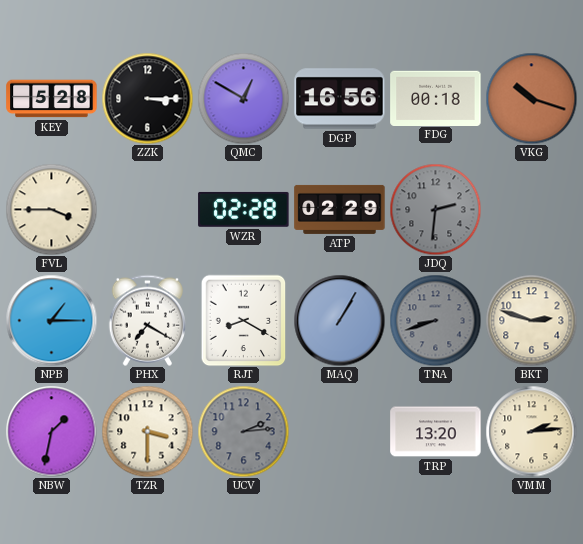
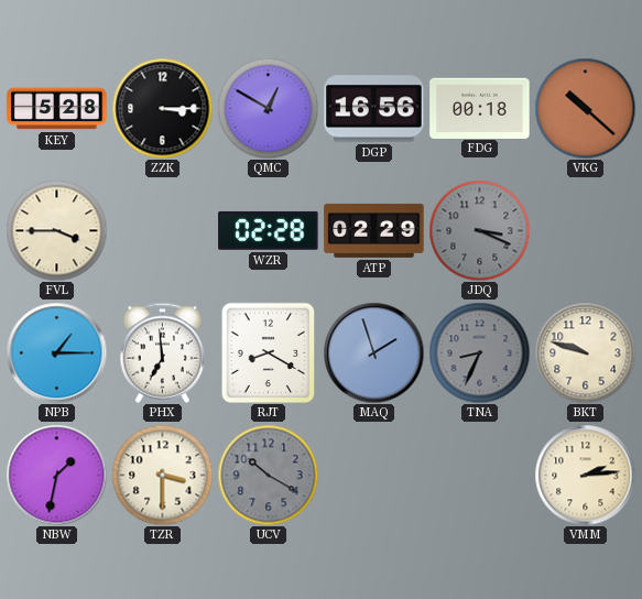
VKG: 10:18 -> 10:22
JDQ: 2:31 -> 3:19
PHX: 7:20 -> 6:59
MAQ: 1:05 -> 1:57
TNA: 8:42 -> 8:34
BKT: 2:48 -> 9:48
UCV: 2:14 -> 10:20
TRP: 13:20 -> none
